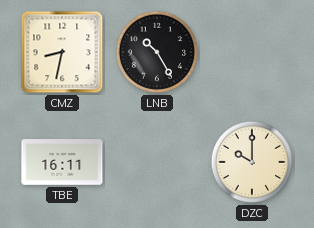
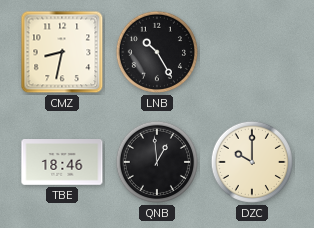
TBE: 16:11 -> 18:46
QNB: none -> 12:59
